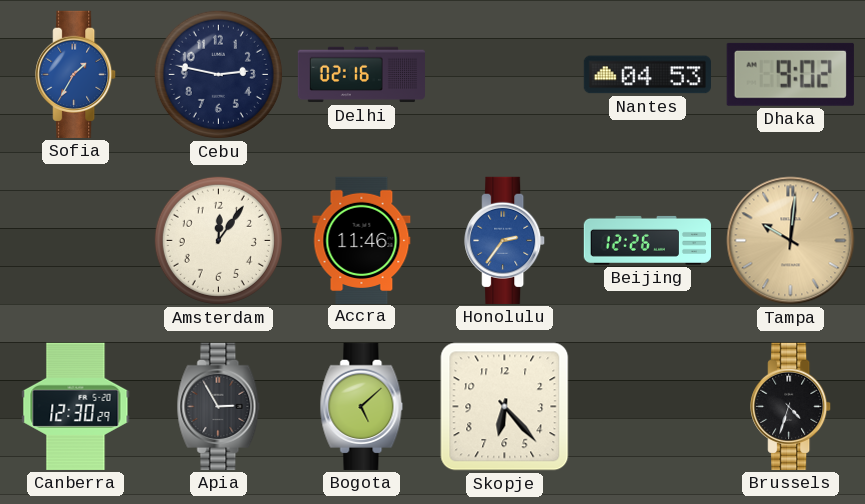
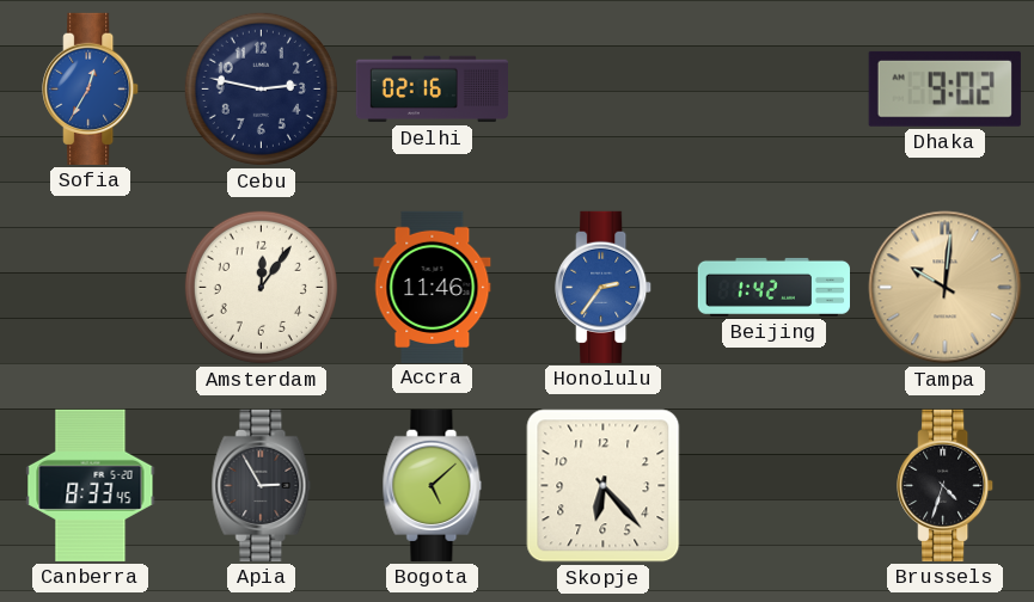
Sofia: 1:35 -> 12:35
Nantes: 04:53 -> none
Beijing: 12:26 -> 1:42
Canberra: 12:30 -> 8:33
